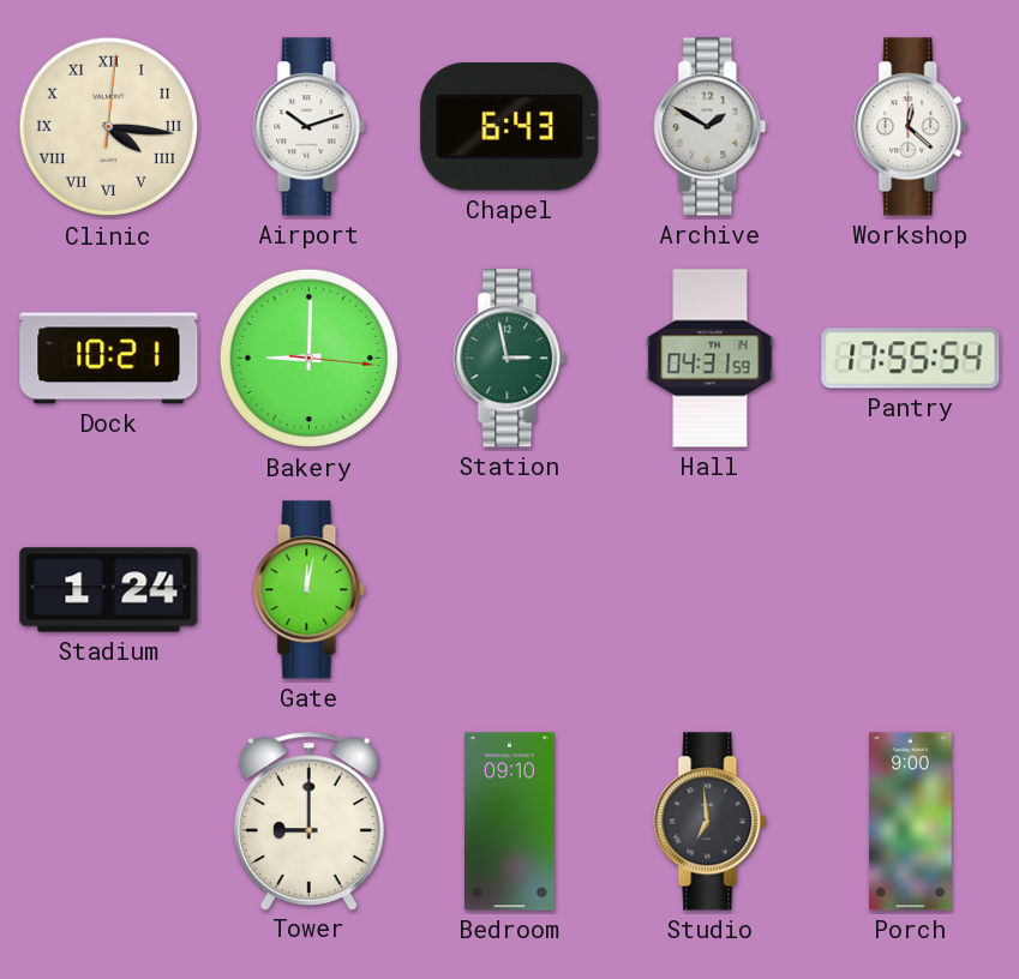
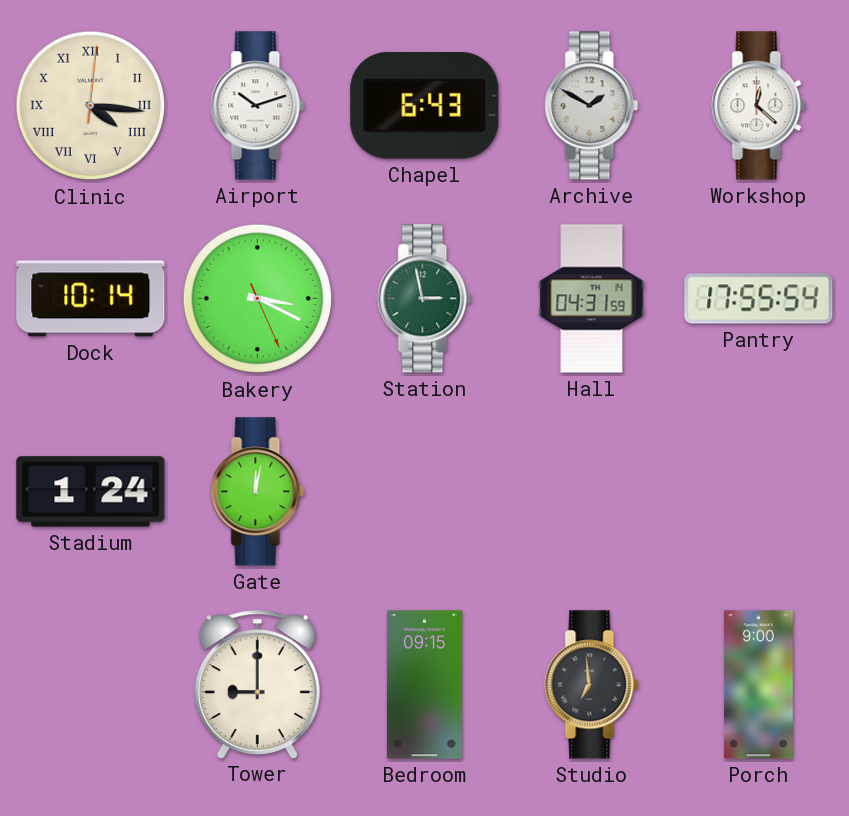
Dock: 10:21 -> 10:14
Bakery: 9:00 -> 3:19
Bedroom: 09:10 -> 09:15
